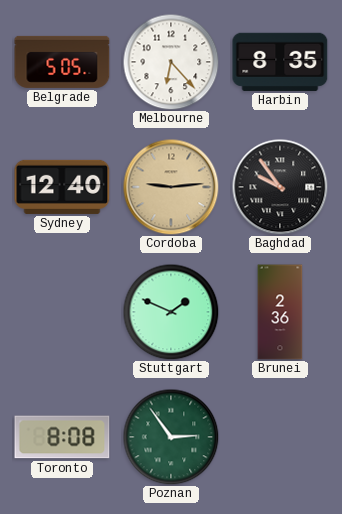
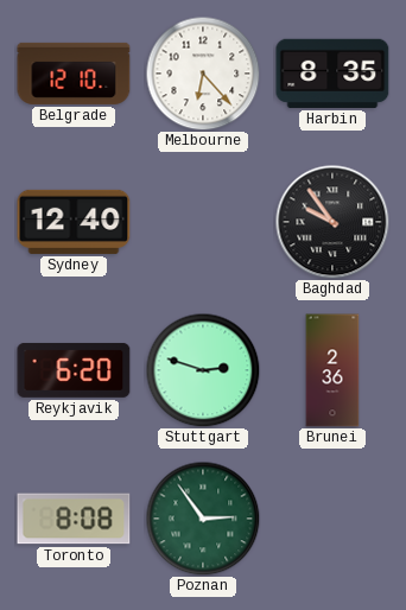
Belgrade: 5:05 -> 12:10
Cordoba: 9:14 -> none
Reykjavik: none -> 6:20
Stuttgart: 1:49 -> 2:48
